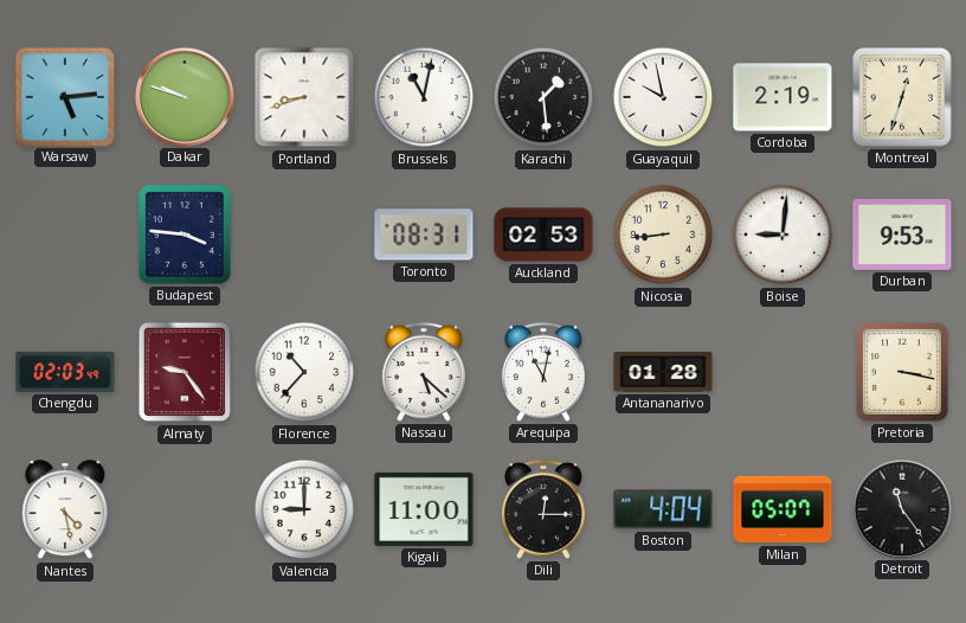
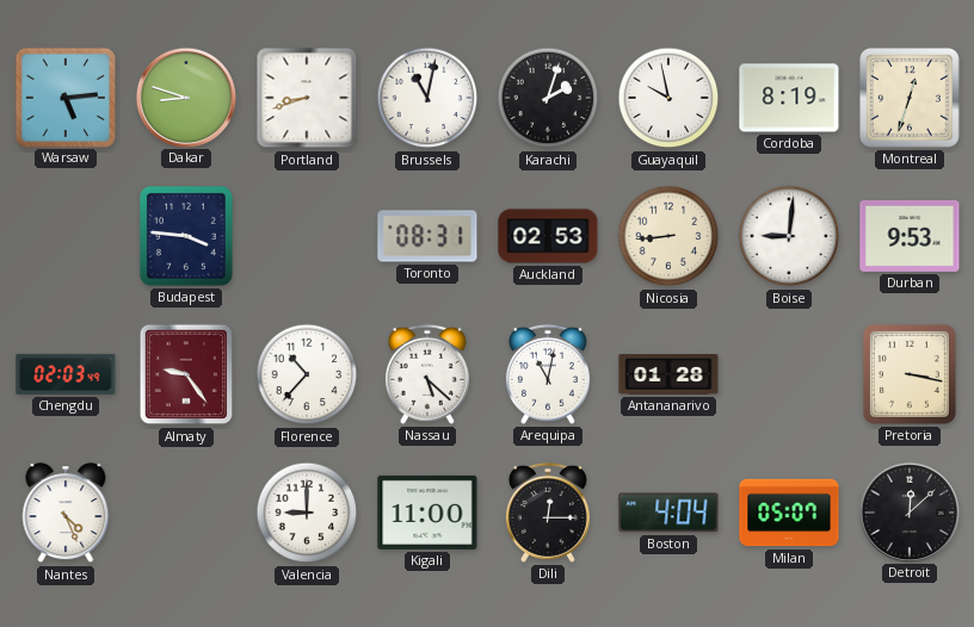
Dakar: 9:48 -> 8:48
Karachi: 1:29 -> 2:03
Cordoba: 2:19 -> 8:19
Nantes: 4:28 -> 4:26
Detroit: 11:24 -> 12:08
